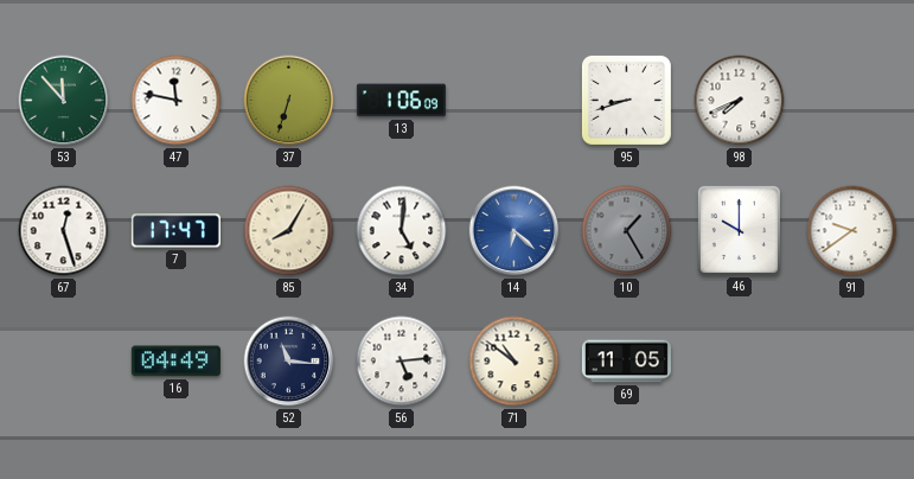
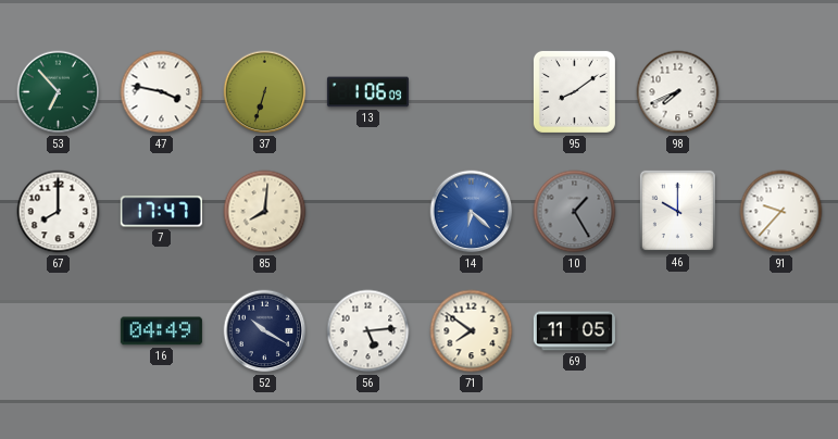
53: 11:53 -> 6:53
47: 11:47 -> 3:47
95: 8:42 -> 8:09
67: 12:27 -> 8:00
85: 8:05 -> 8:01
34: 5:01 -> none
91: 9:39 -> 9:37
52: 11:16 -> 10:20
71: 10:51 -> 7:51
